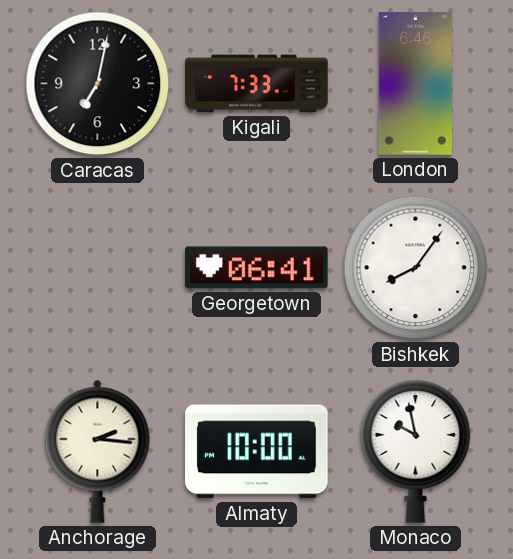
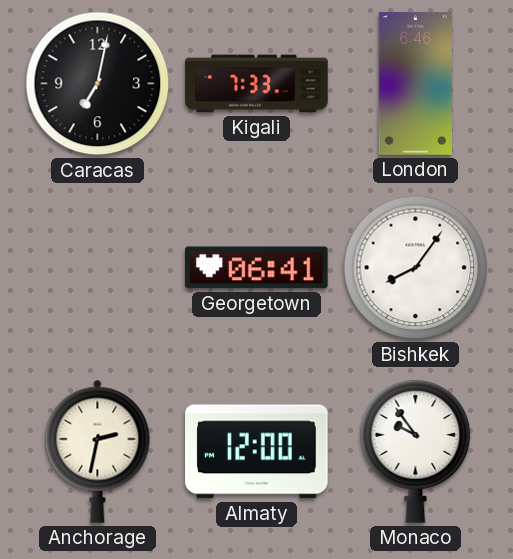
Anchorage: 2:16 -> 2:32
Almaty: 10:00 -> 12:00
Monaco: 9:58 -> 9:54
